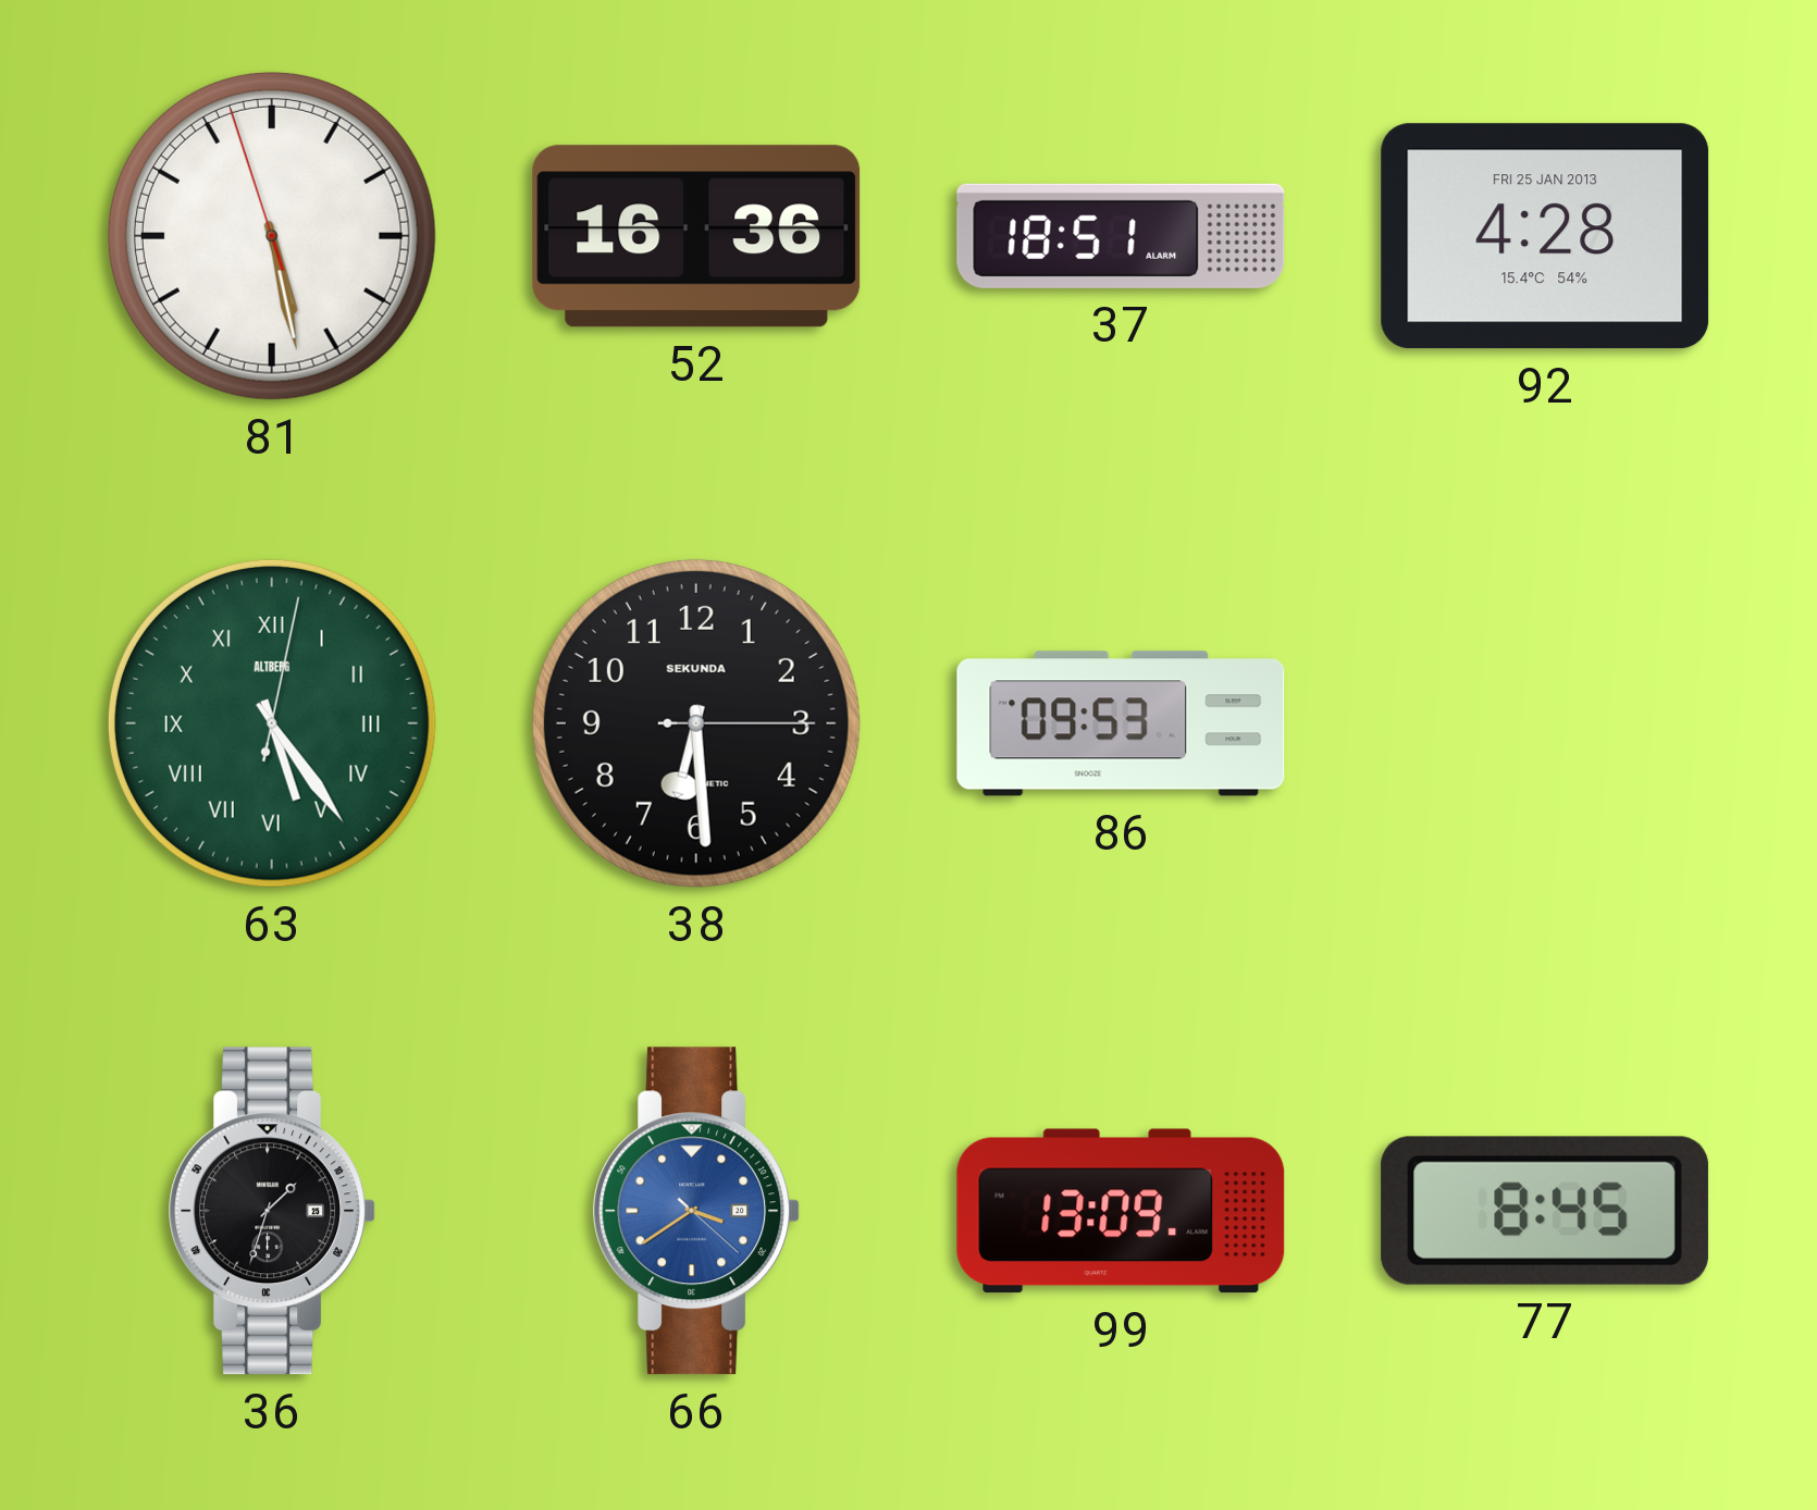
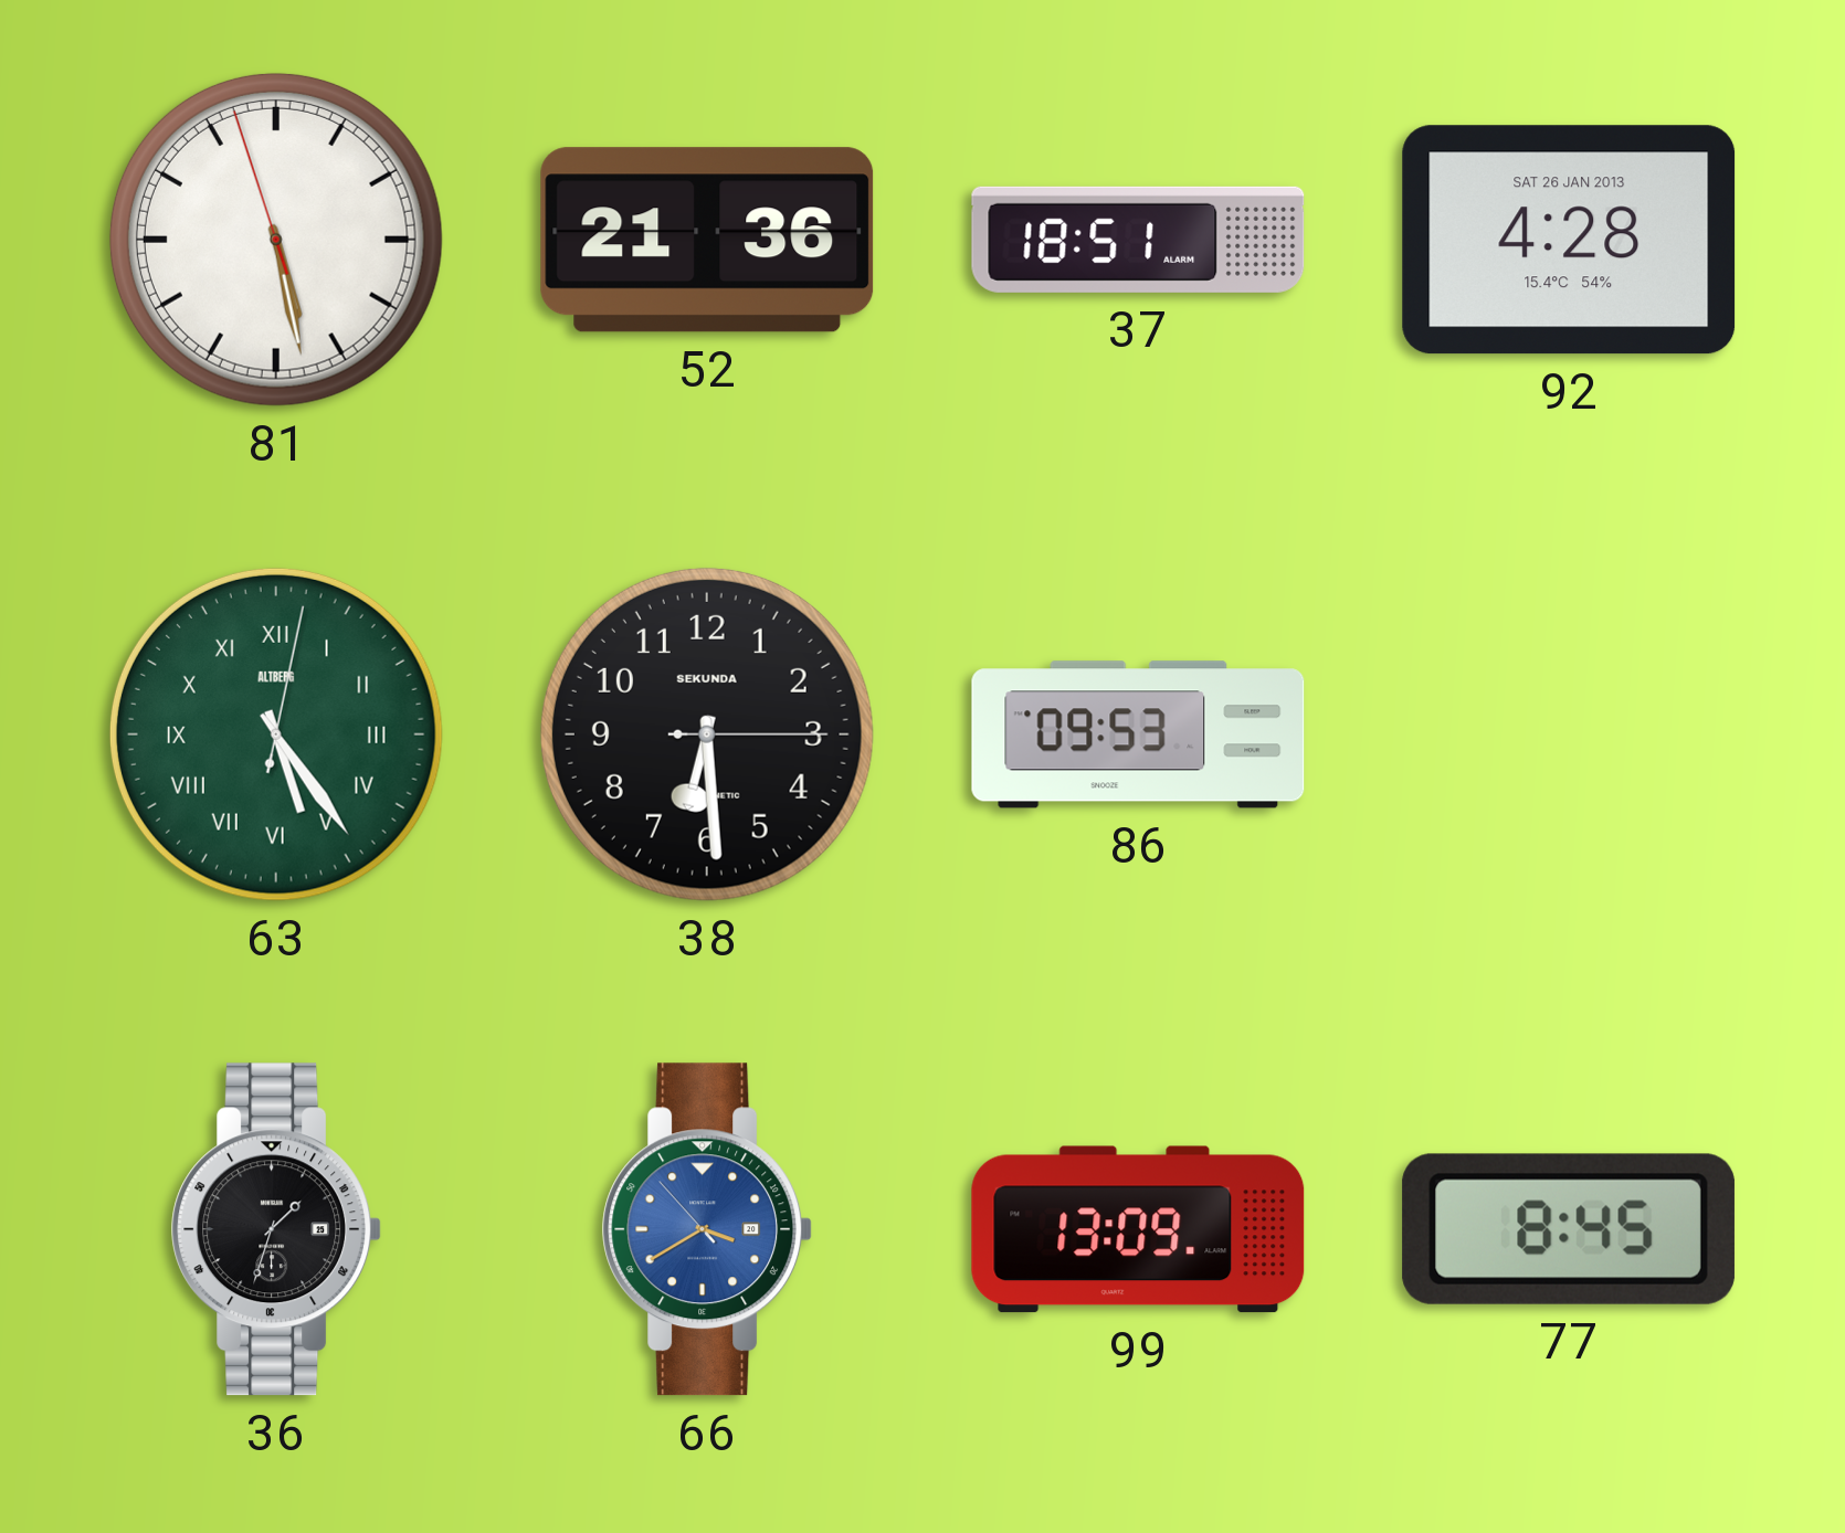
52: 16:36 -> 21:36
92 date: FRI 25 JAN 2013 -> SAT 26 JAN 2013
66: 3:39:22 -> 3:39:53
